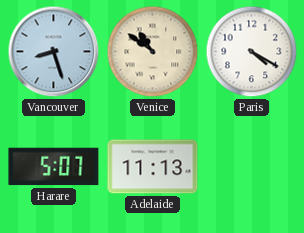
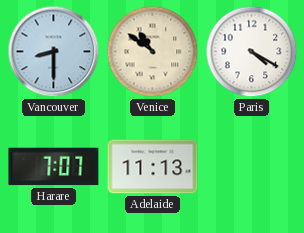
Vancouver: 8:27 -> 8:30
Harare: 5:07 -> 7:07
